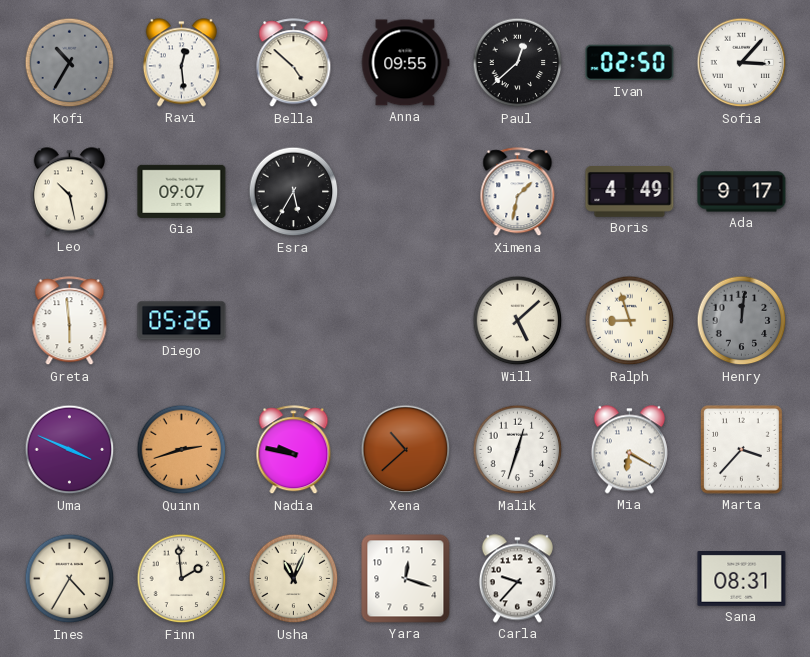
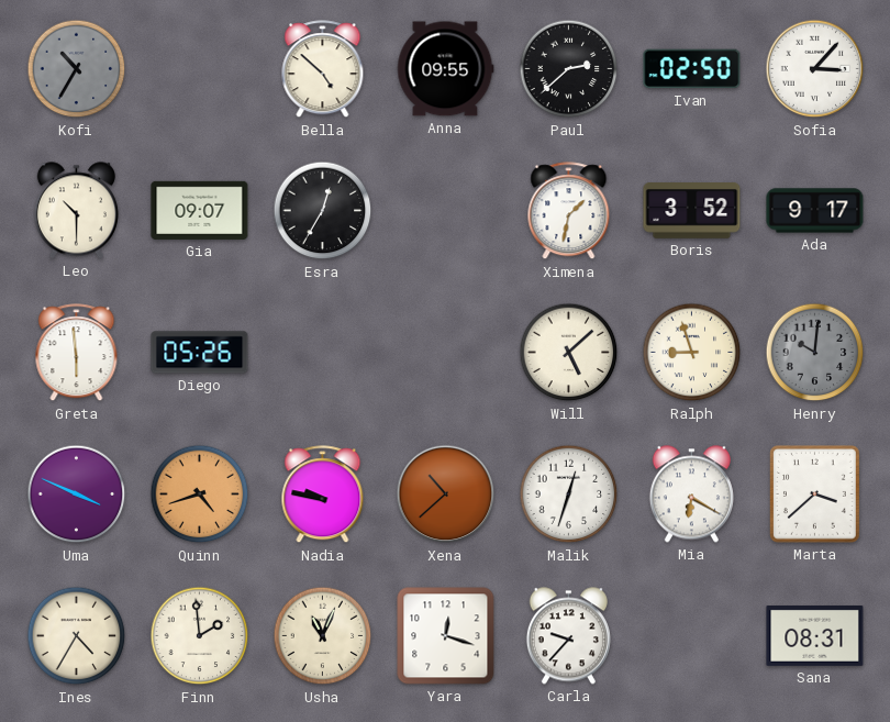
Ravi: 12:29 -> none
Paul: 12:38 -> 2:38
Leo: 10:28 -> 10:30
Esra: 5:35 -> 12:35
Boris: 4:49 -> 3:52
Henry: 12:01 -> 10:01
Quinn: 2:42 -> 4:42
Marta: 3:37 -> 3:38
